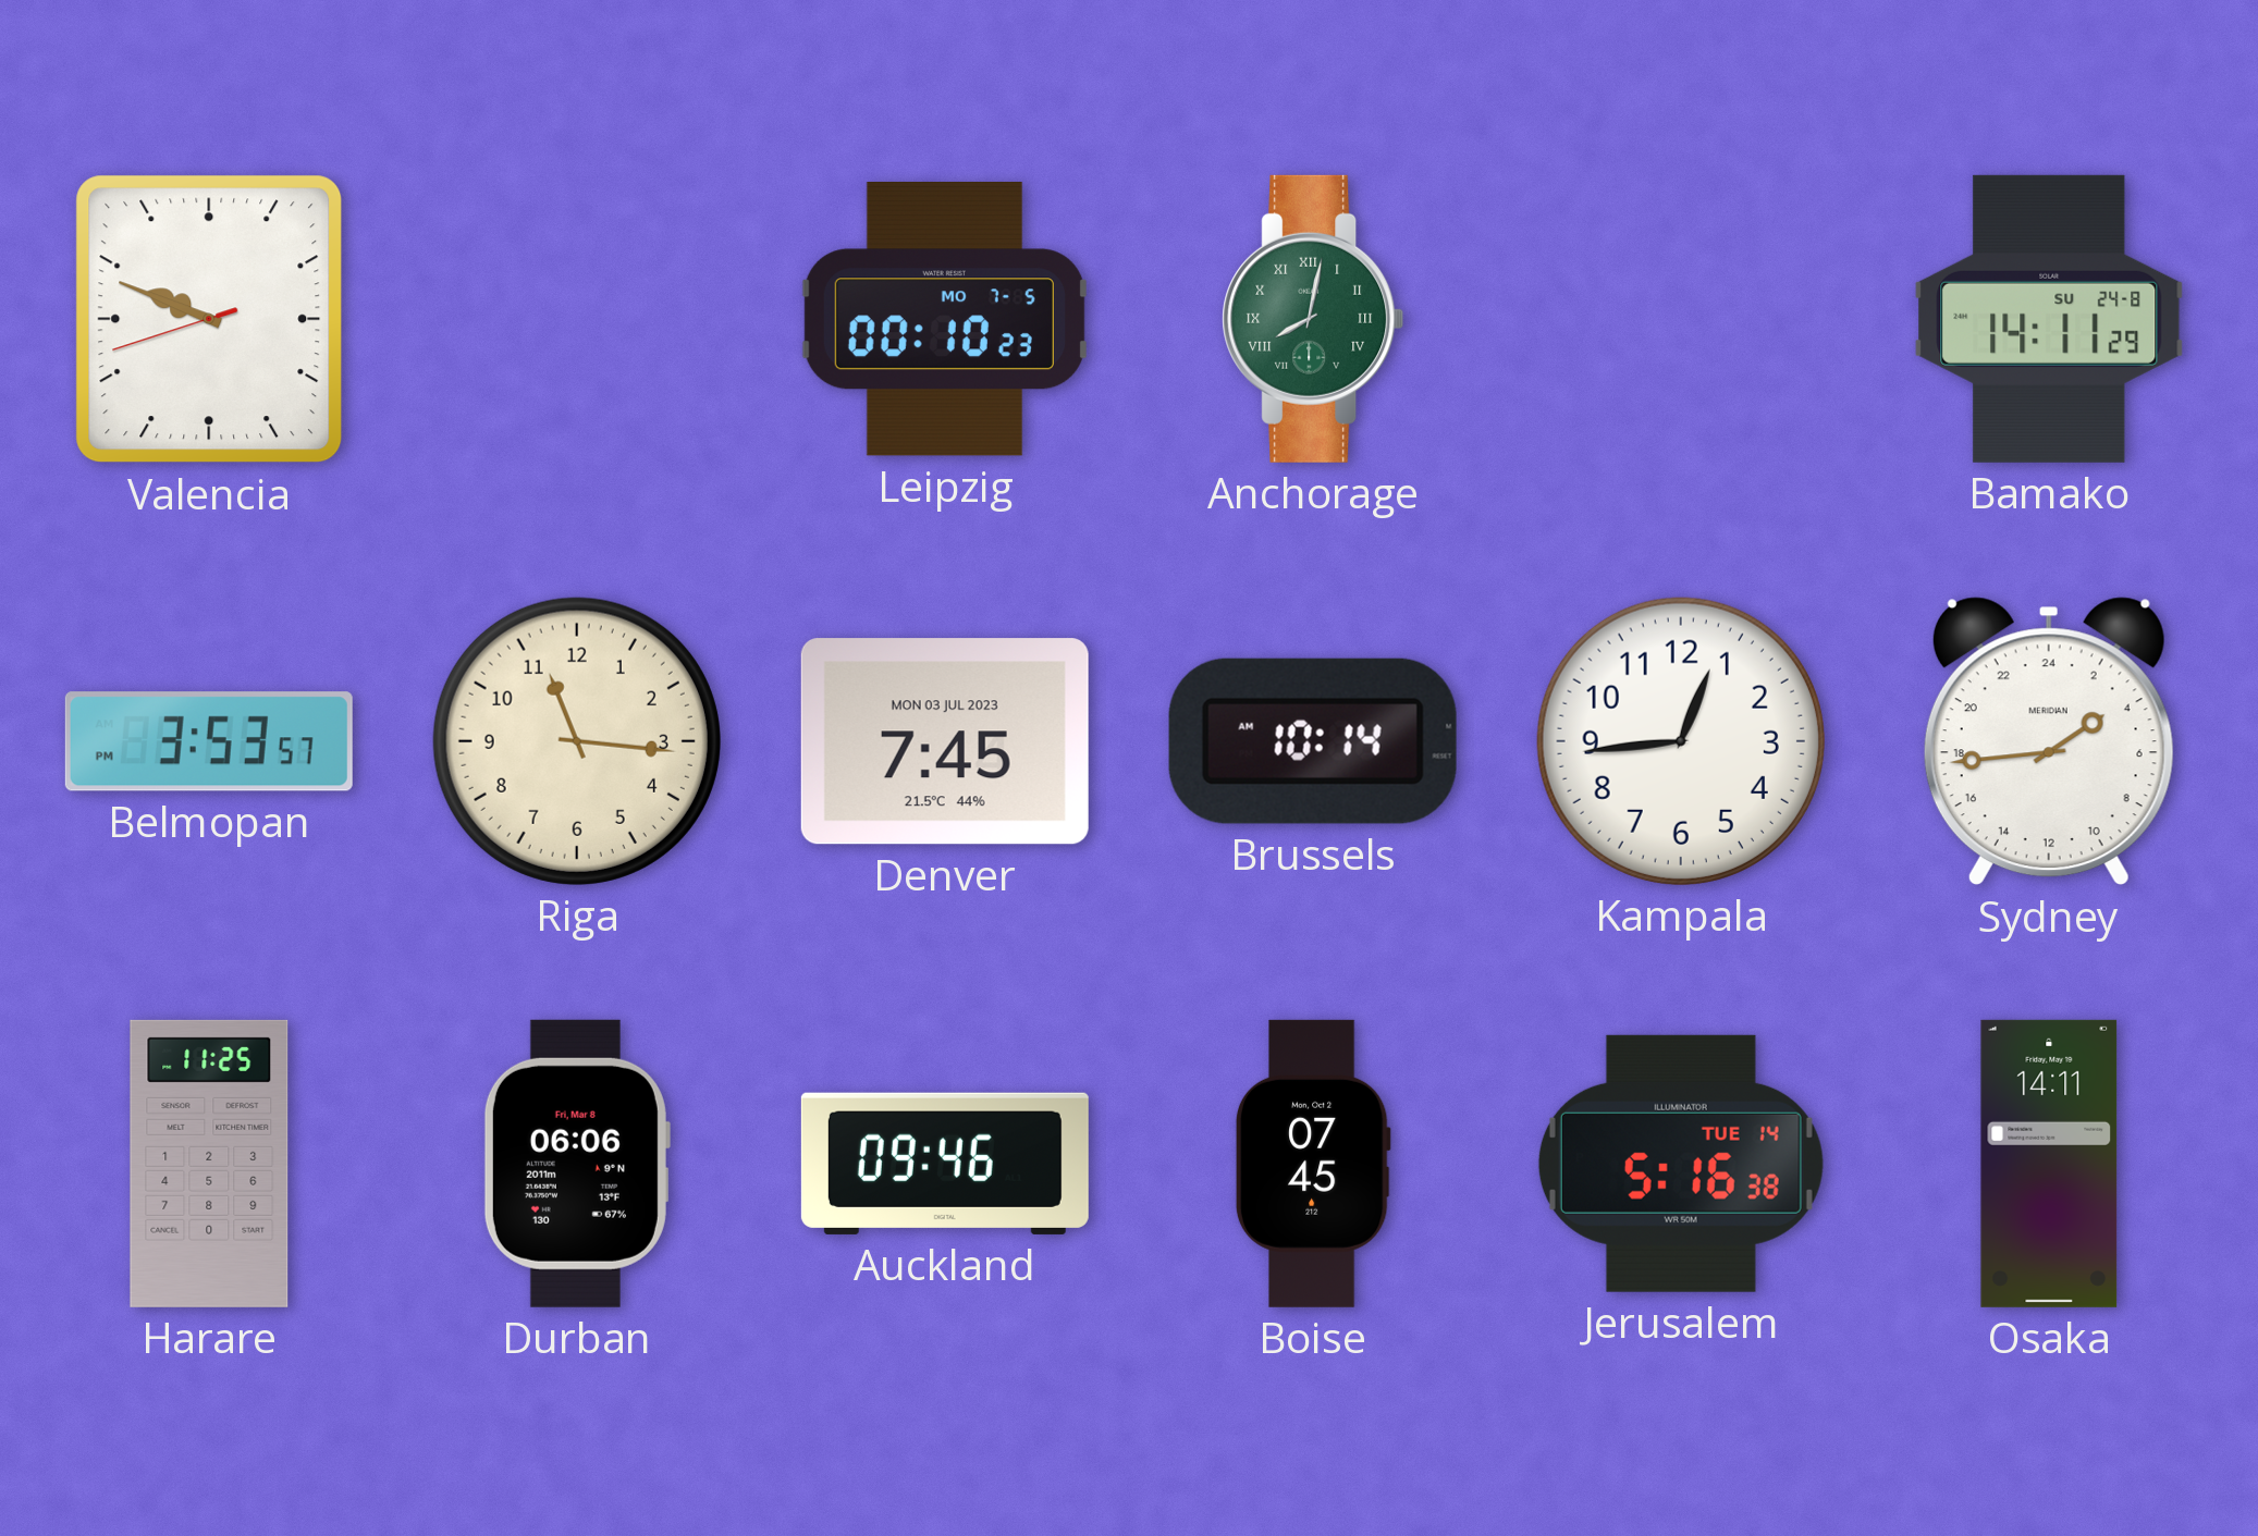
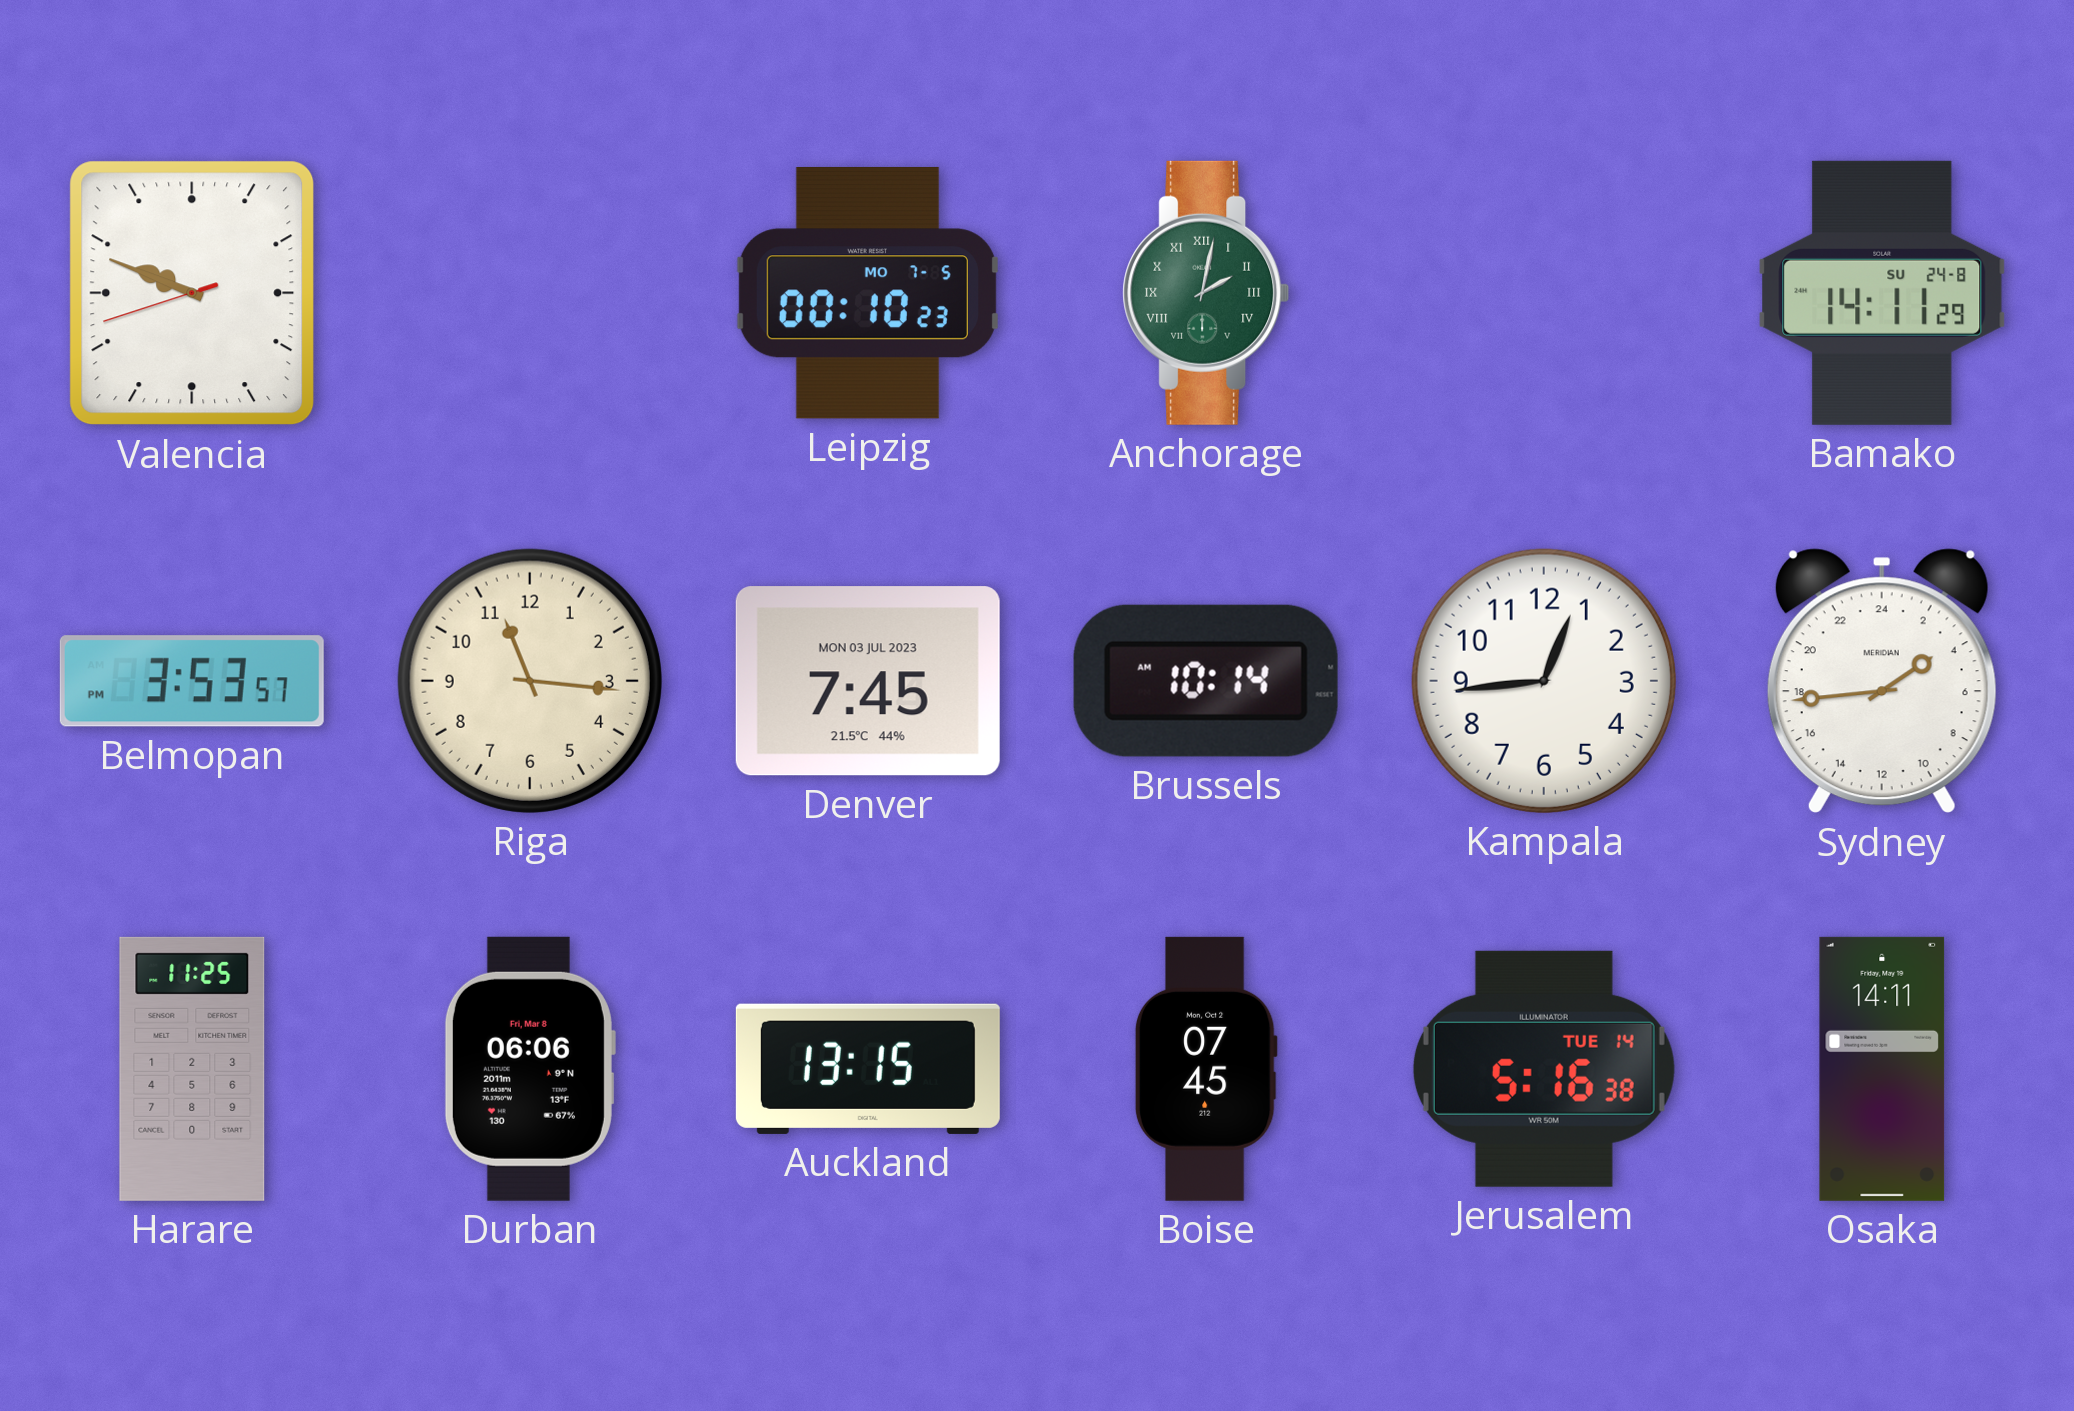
Anchorage: 8:02 -> 2:02
Auckland: 09:46 -> 13:15
